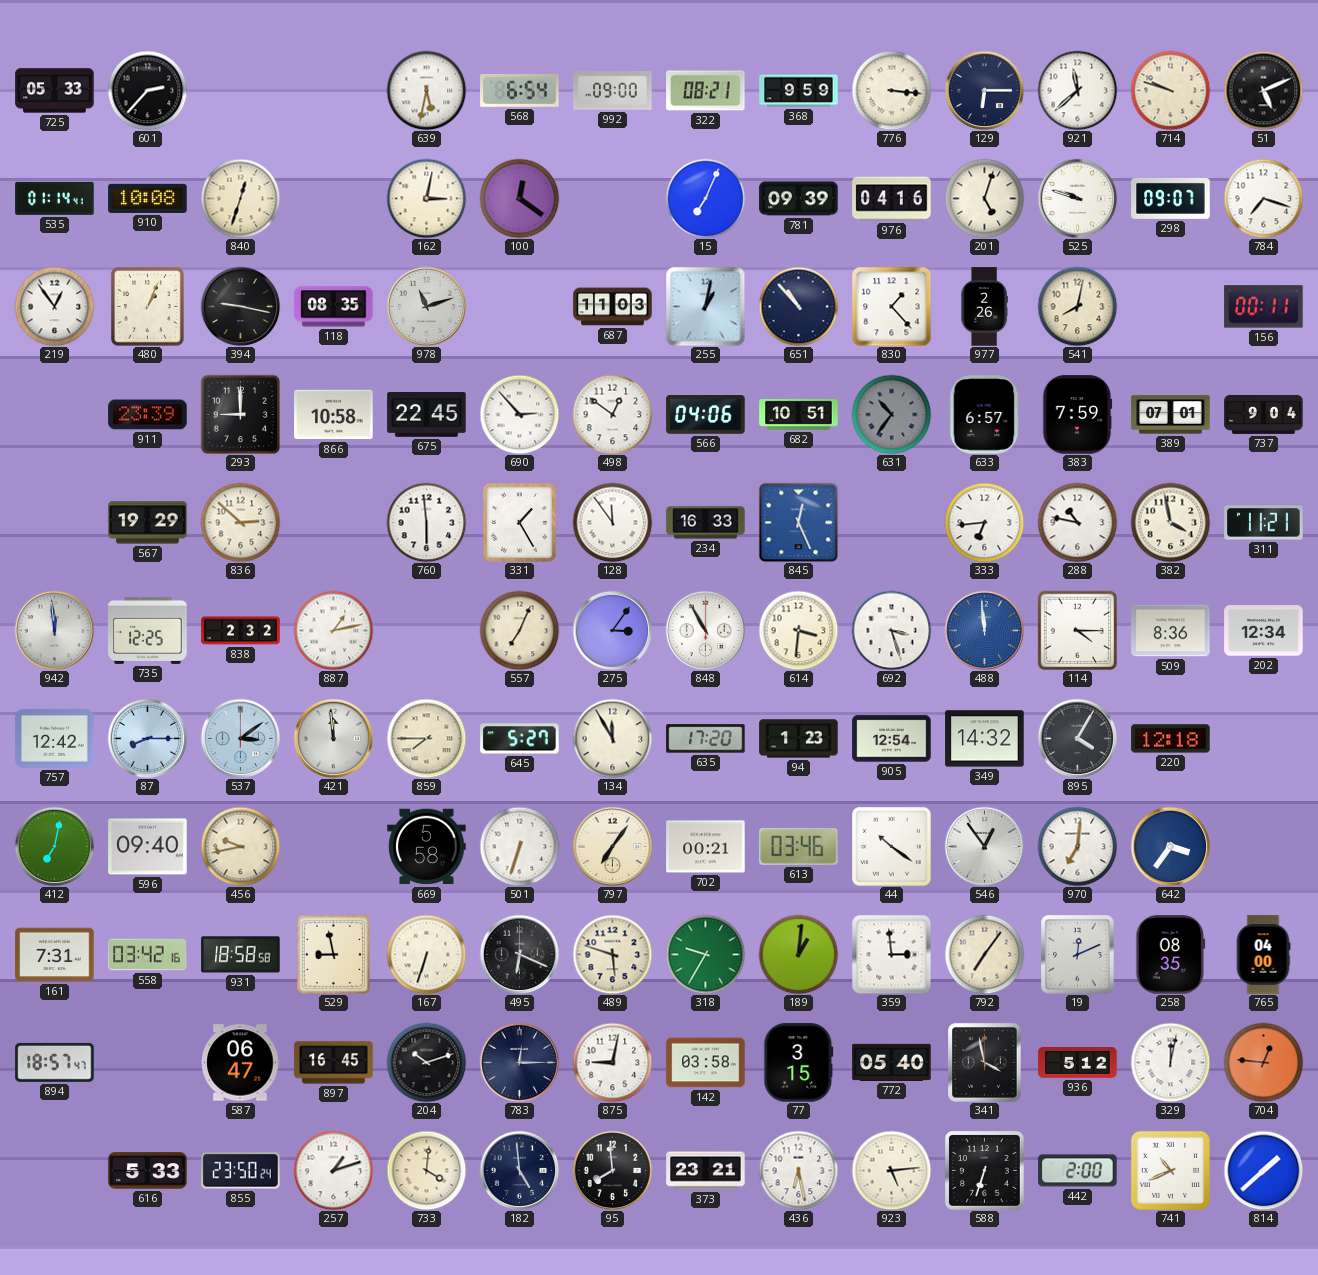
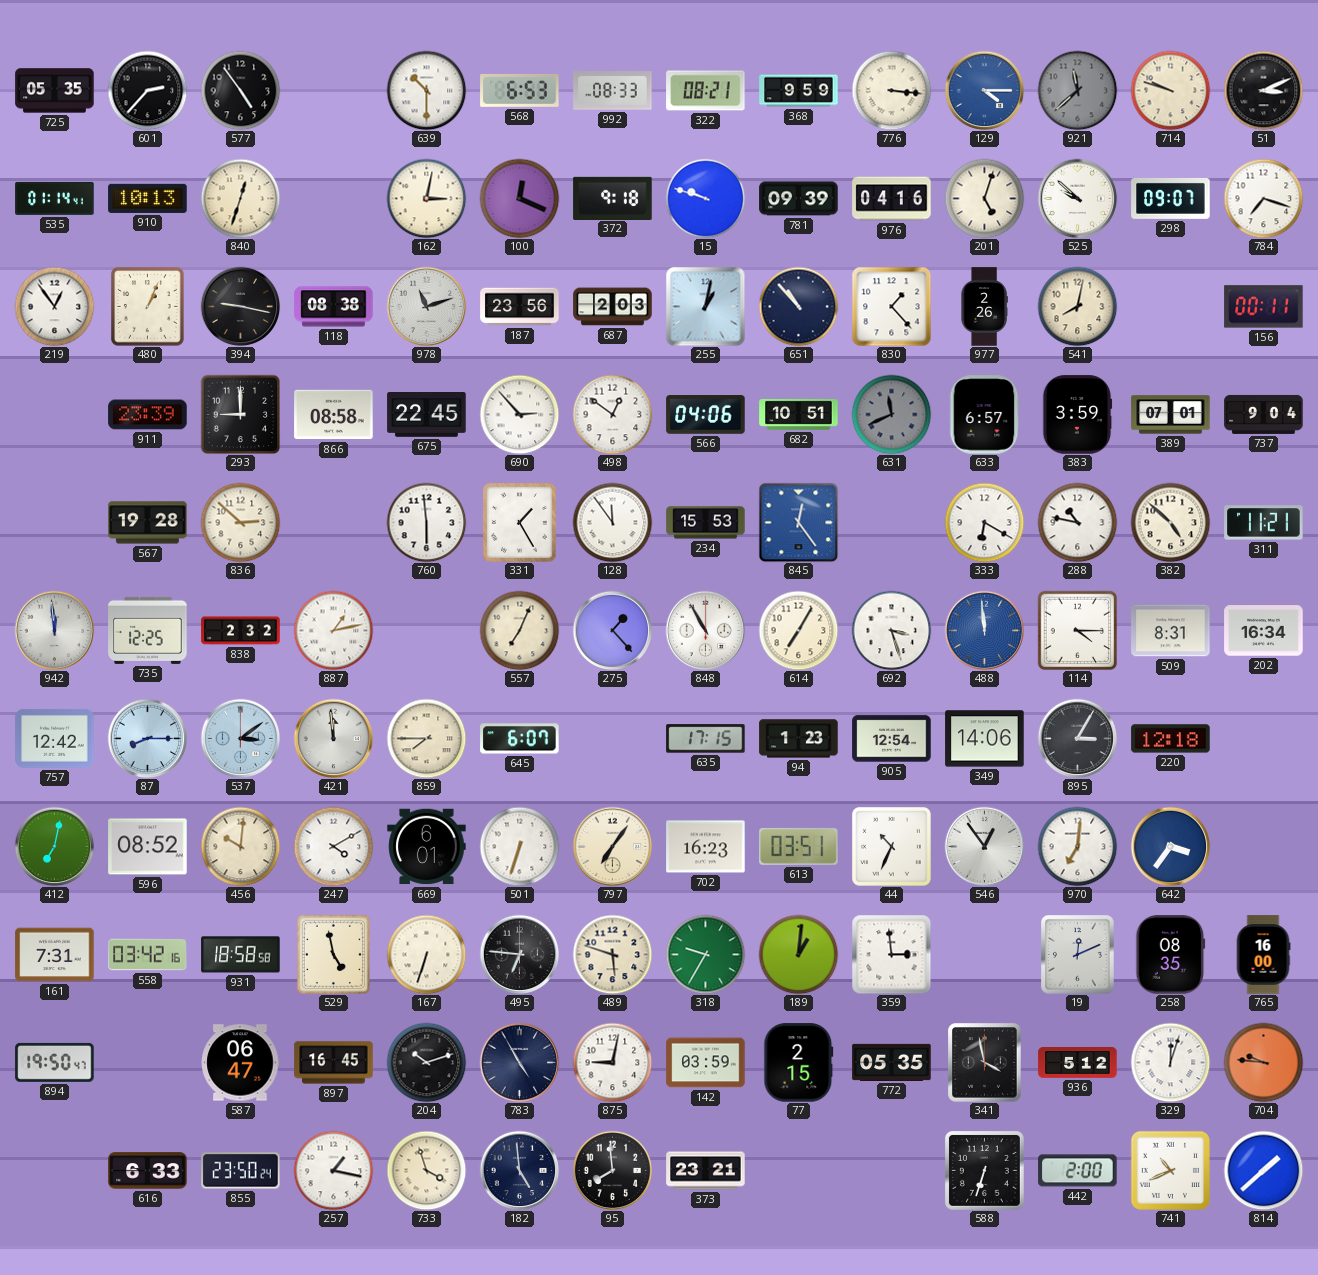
725: 05:33 -> 05:35
577: none -> 4:54
639: 5:32 -> 10:30
568: 6:54 -> 6:53
992: 09:00 -> 08:33
129: 6:15 -> 4:15
129 dial: navy -> blue
921 dial: white -> grey
51: 5:11 -> 3:11
910: 10:08 -> 10:13
100: 12:21 -> 12:19
372: none -> 9:18
15: 7:04 -> 9:48
525: 9:48 -> 9:52
118: 08:35 -> 08:38
187: none -> 23:56
687: 11:03 -> 2:03
866: 10:58 -> 08:58
631: 10:36 -> 11:41
383: 7:59 -> 3:59
567: 19:29 -> 19:28
234: 16:33 -> 15:53
845: 12:26 -> 12:24
333: 6:44 -> 6:20
382: 3:58 -> 4:52
275: 3:06 -> 1:23
614: 3:31 -> 7:05
509: 8:36 -> 8:31
202: 12:34 -> 16:34
645: 5:27 -> 6:07
134: 11:55 -> none
635: 17:20 -> 17:15
349: 14:32 -> 14:06
895: 4:05 -> 3:05
596: 09:40 -> 08:52
456: 9:43 -> 10:01
247: none -> 4:10
669: 5:58 -> 6:01
702: 00:21 -> 16:23
613: 03:46 -> 03:51
44: 10:21 -> 10:34
529: 8:58 -> 4:58
495: 6:19 -> 6:46
792: 7:06 -> none
765: 04:00 -> 16:00
894: 18:57 -> 19:50
783: 12:15 -> 4:55
142: 03:58 -> 03:59
77: 3:15 -> 2:15
772: 05:40 -> 05:35
329: 12:02 -> 12:03
704: 12:46 -> 9:46
616: 5:33 -> 6:33
257: 1:12 -> 1:17
733: 4:01 -> 3:57
436: 6:28 -> none
923: 5:14 -> none
